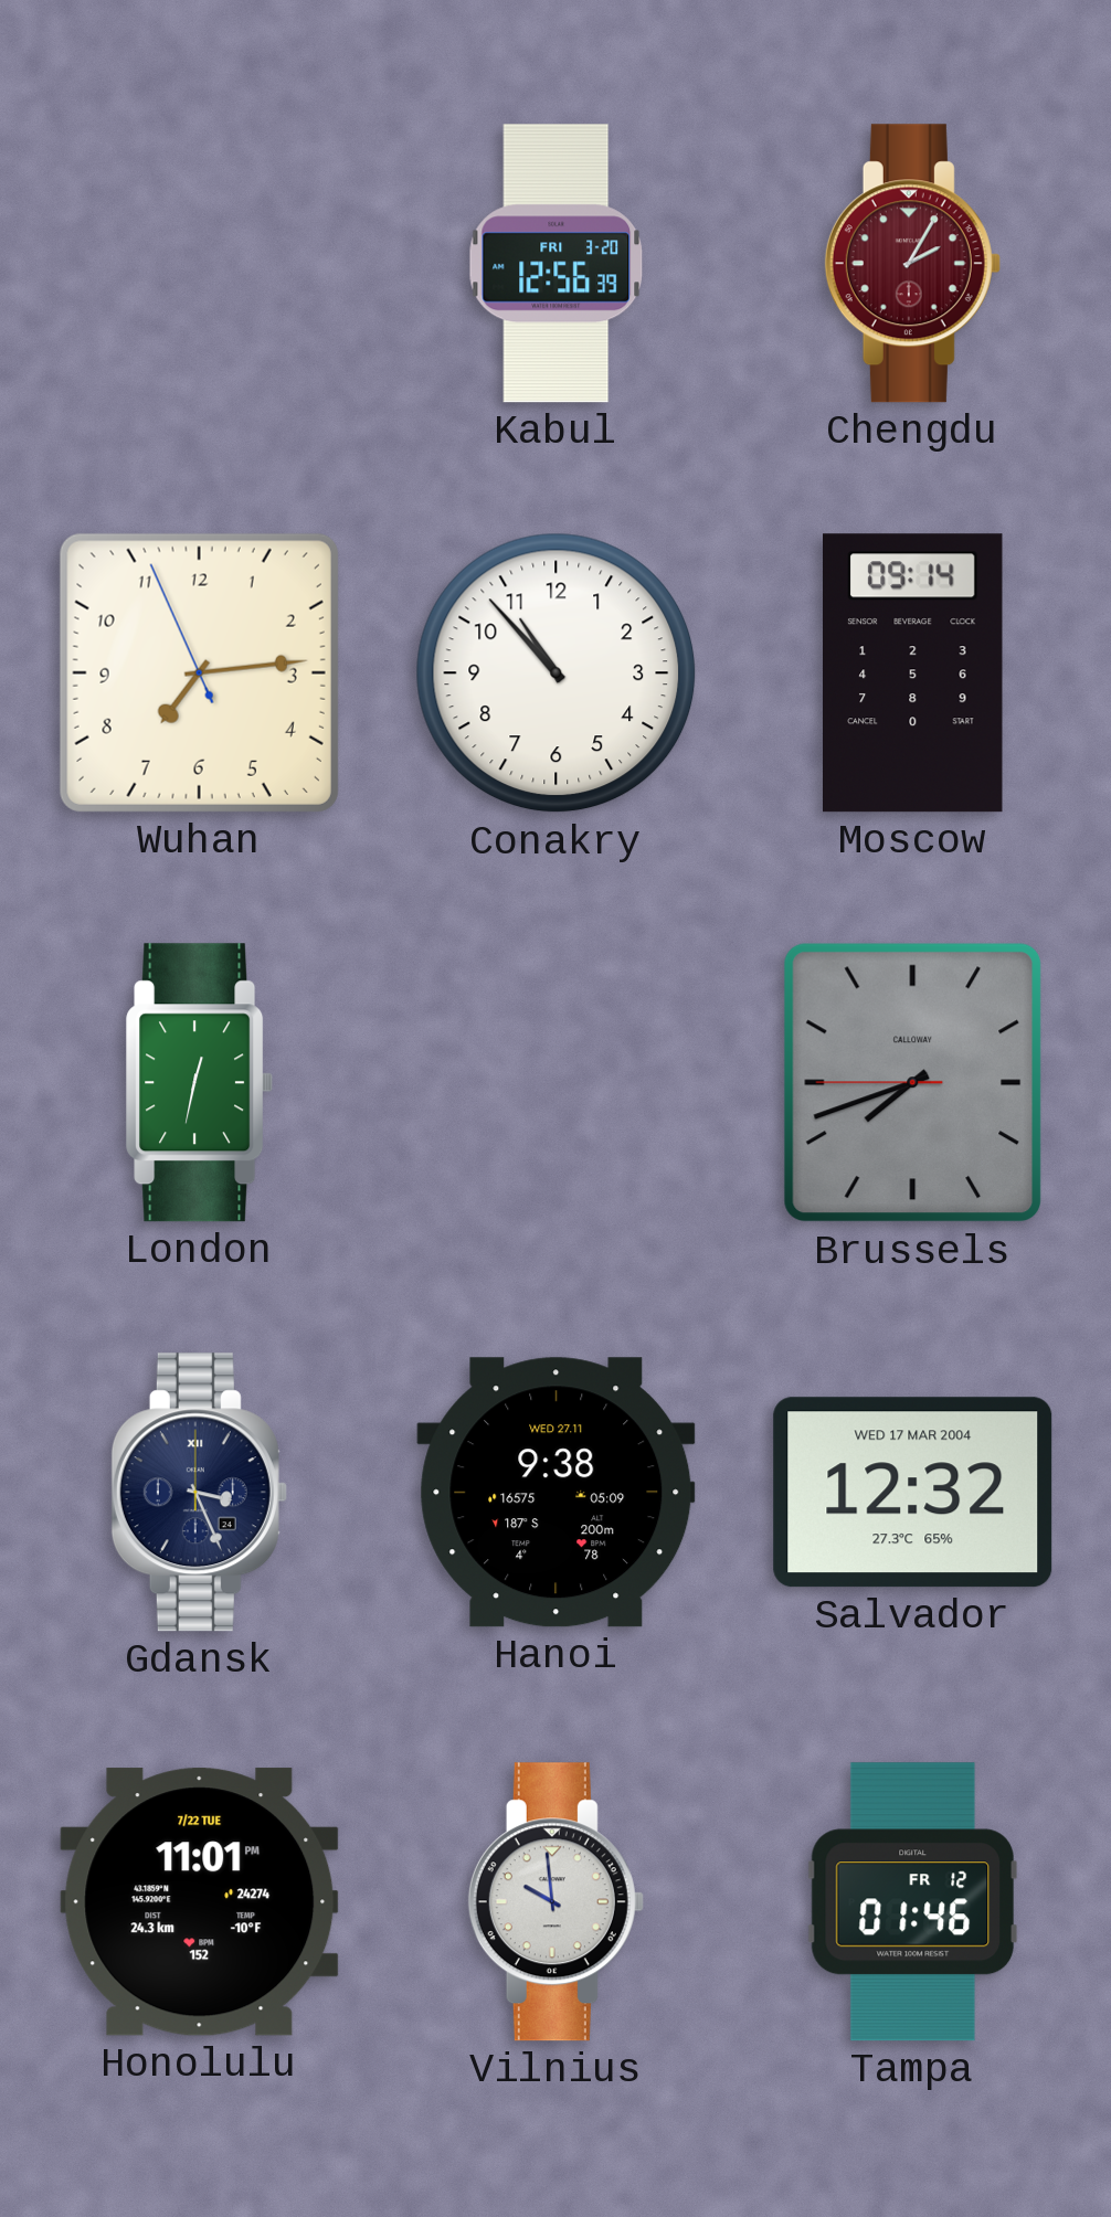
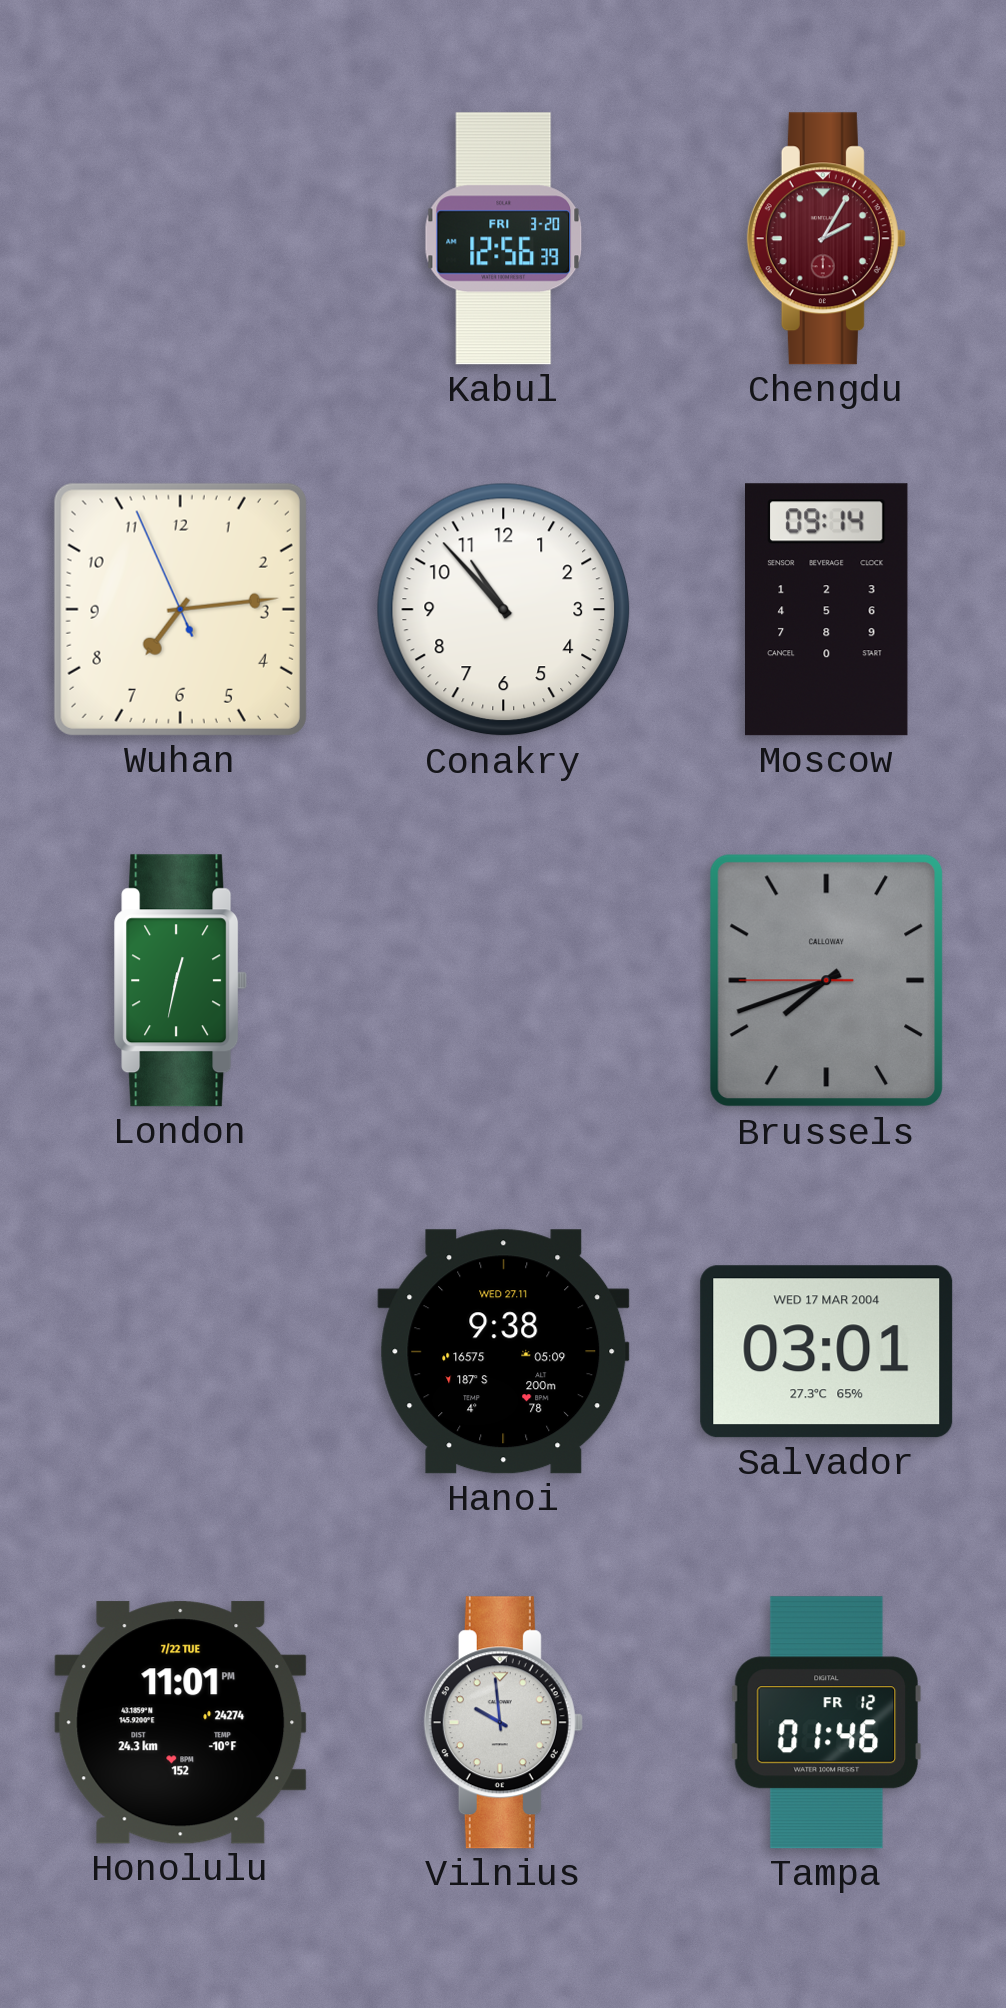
Gdansk: 3:26 -> none
Salvador: 12:32 -> 03:01
